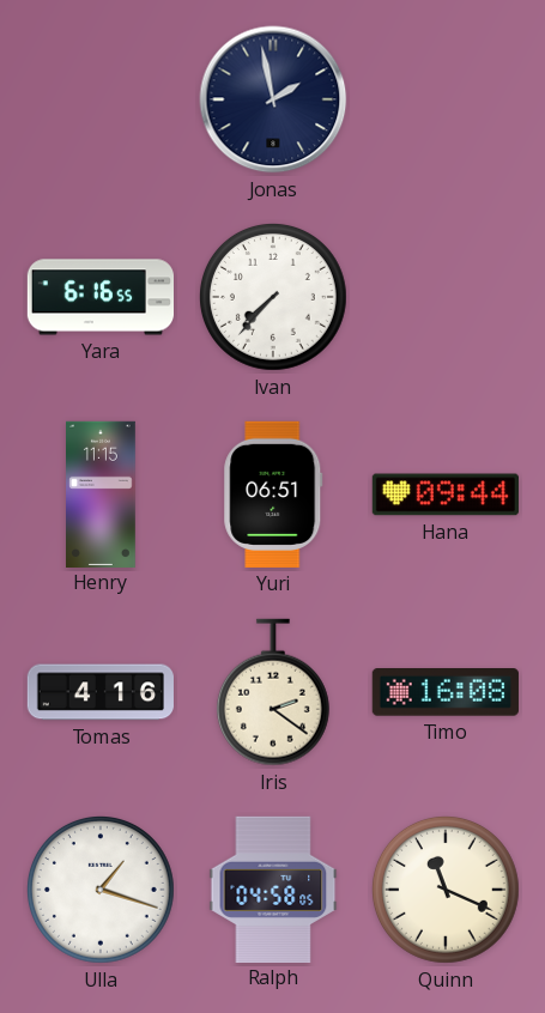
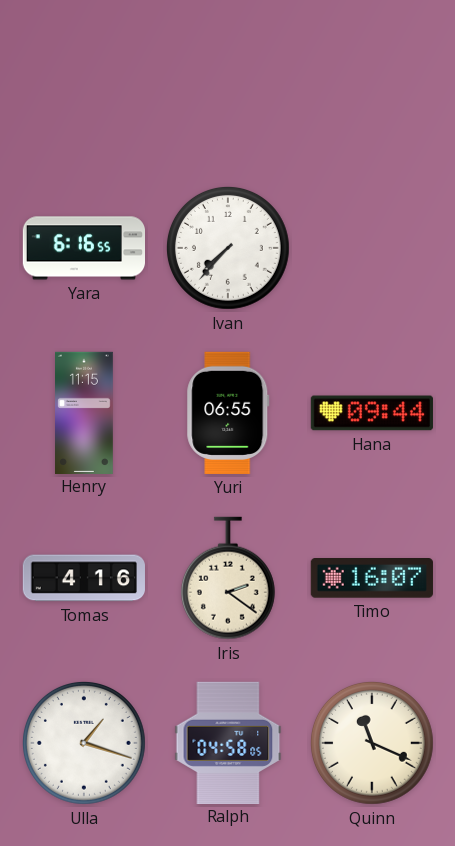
Jonas: 1:58 -> none
Yuri: 06:51 -> 06:55
Timo: 16:08 -> 16:07
